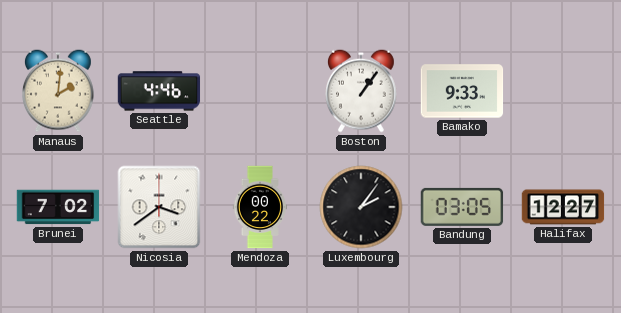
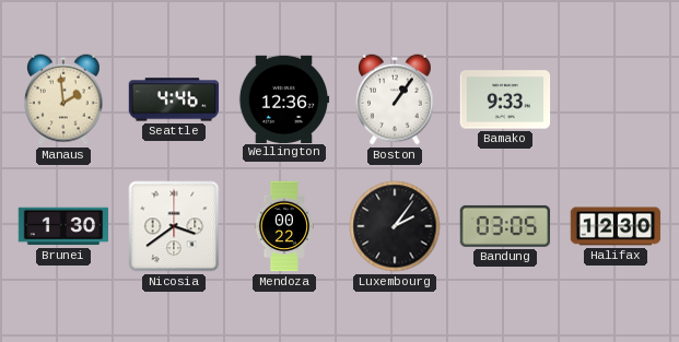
Manaus: 2:01 -> 1:59
Wellington: none -> 12:36
Brunei: 7:02 -> 1:30
Halifax: 12:27 -> 12:30
